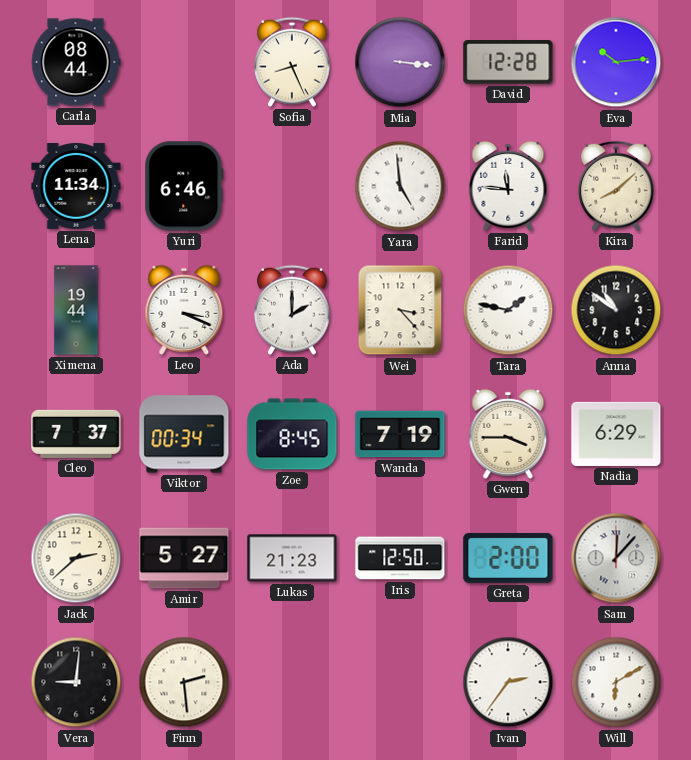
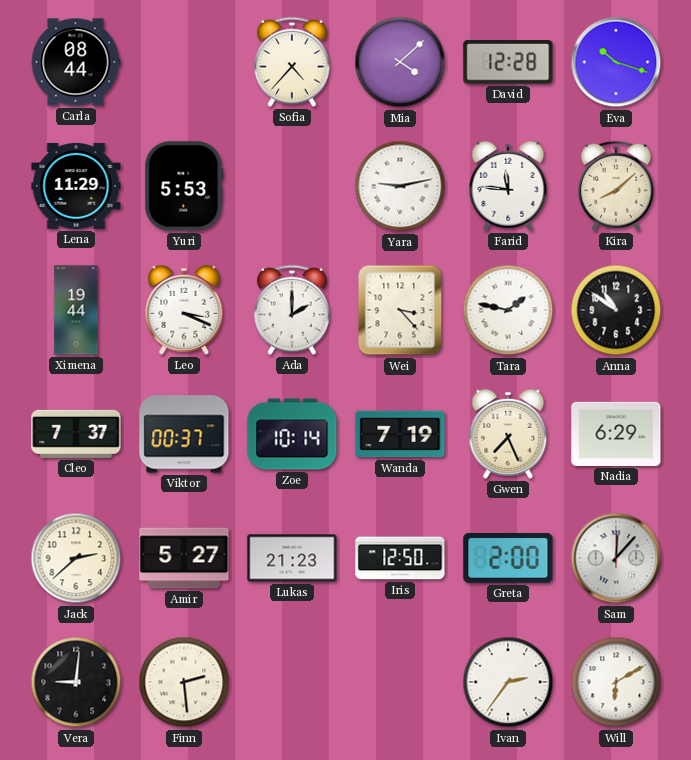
Sofia: 8:26 -> 4:37
Mia: 3:16 -> 4:08
Eva: 10:14 -> 10:18
Lena: 11:34 -> 11:29
Yuri: 6:46 -> 5:53
Yara: 4:59 -> 9:13
Viktor: 00:34 -> 00:37
Zoe: 8:45 -> 10:14
Gwen: 3:45 -> 7:26
